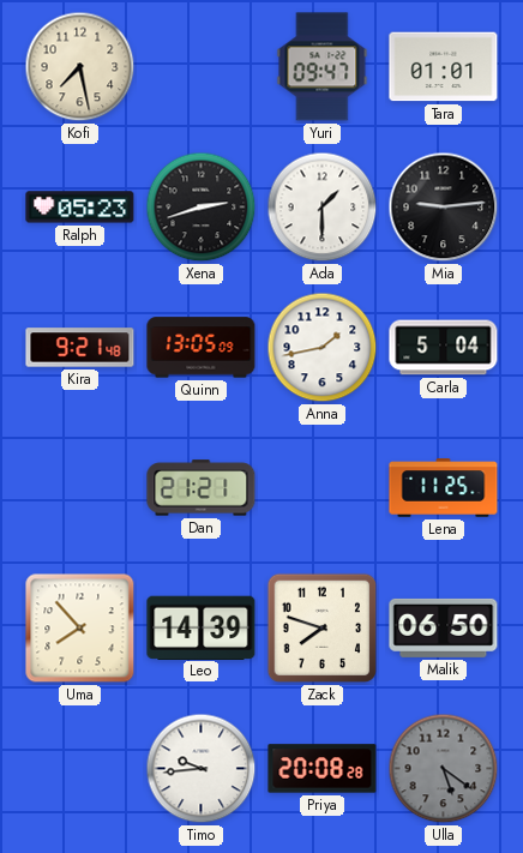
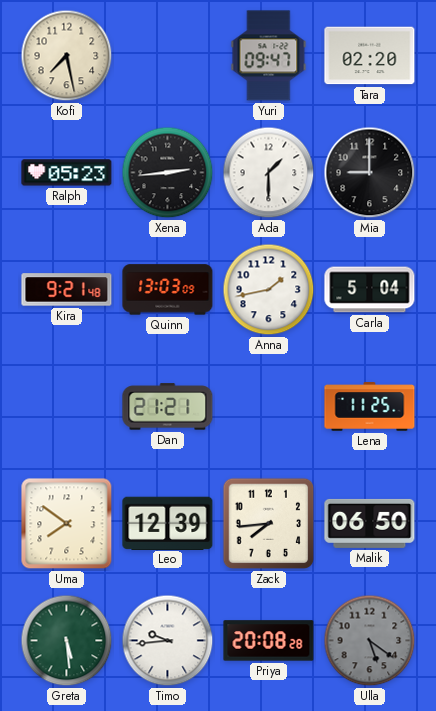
Tara: 01:01 -> 02:20
Xena: 2:42 -> 2:44
Mia: 9:14 -> 9:00
Quinn: 13:05 -> 13:03
Uma: 7:53 -> 7:51
Leo: 14:39 -> 12:39
Zack: 7:48 -> 7:44
Greta: none -> 5:29
